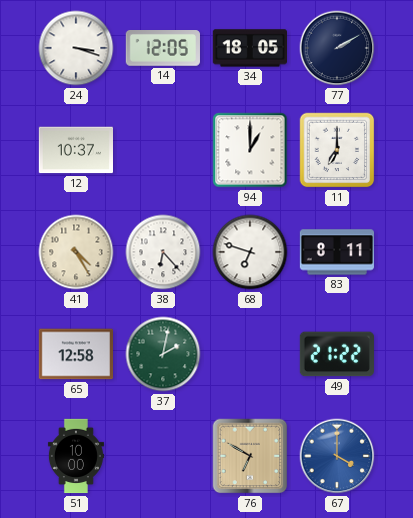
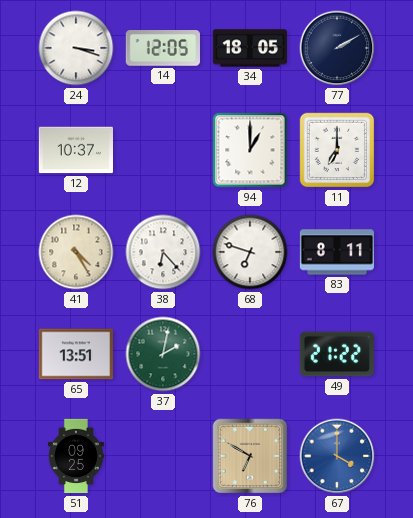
65: 12:58 -> 13:51
51: 10:00 -> 09:25
